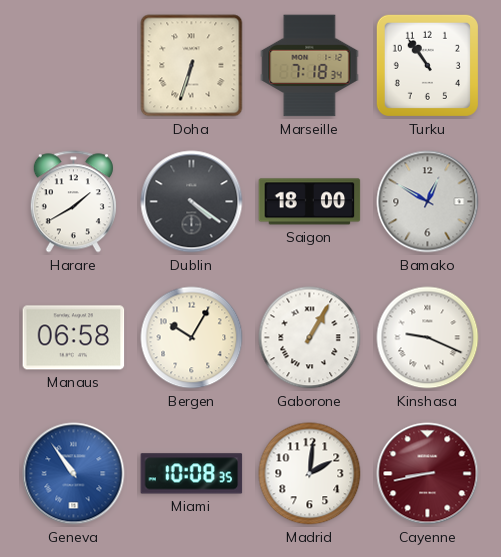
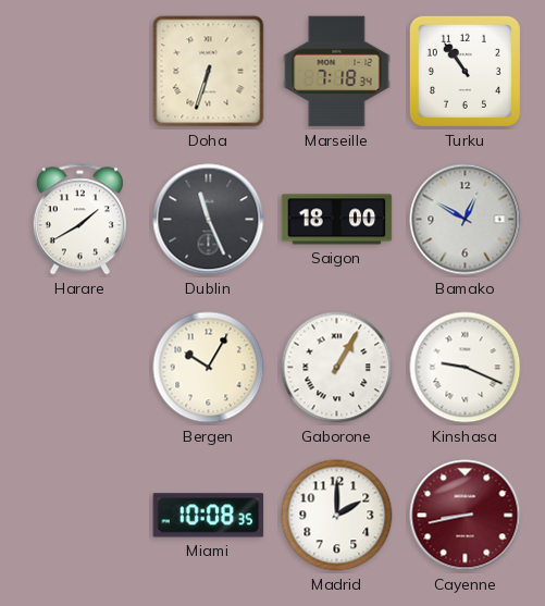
Dublin: 4:21 -> 11:26
Manaus: 06:58 -> none
Geneva: 10:54 -> none
Madrid: 2:01 -> 2:00
